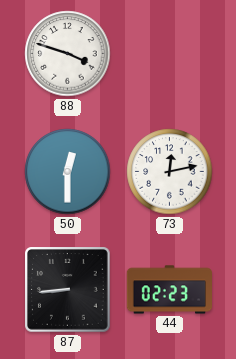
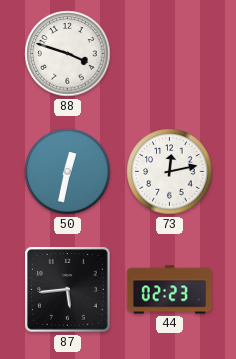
50: 12:30 -> 12:32
87: 8:44 -> 5:44
